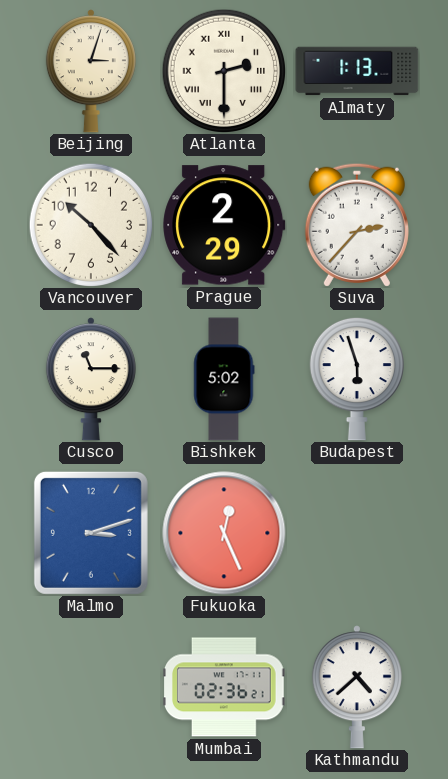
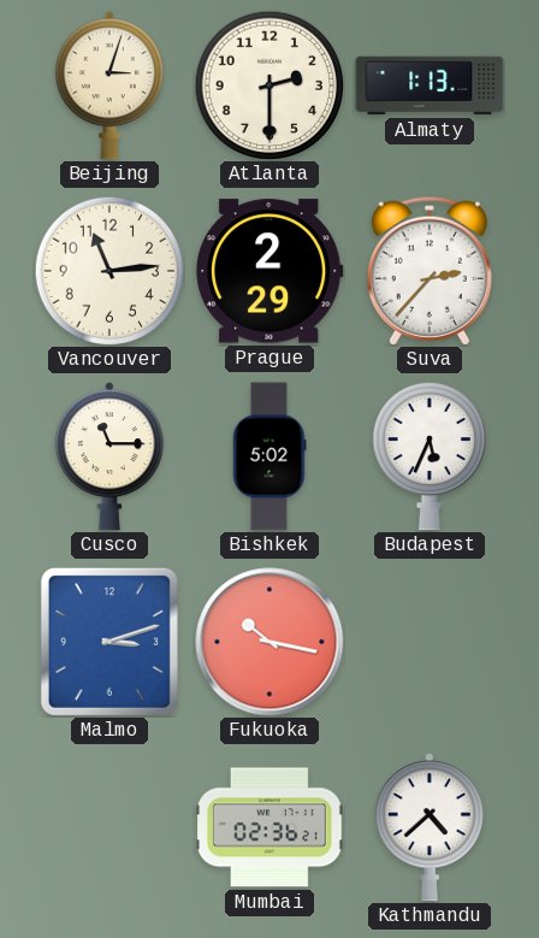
Atlanta numerals: Roman -> Arabic
Vancouver: 10:23 -> 11:14
Budapest: 5:57 -> 5:34
Fukuoka: 12:26 -> 10:17
